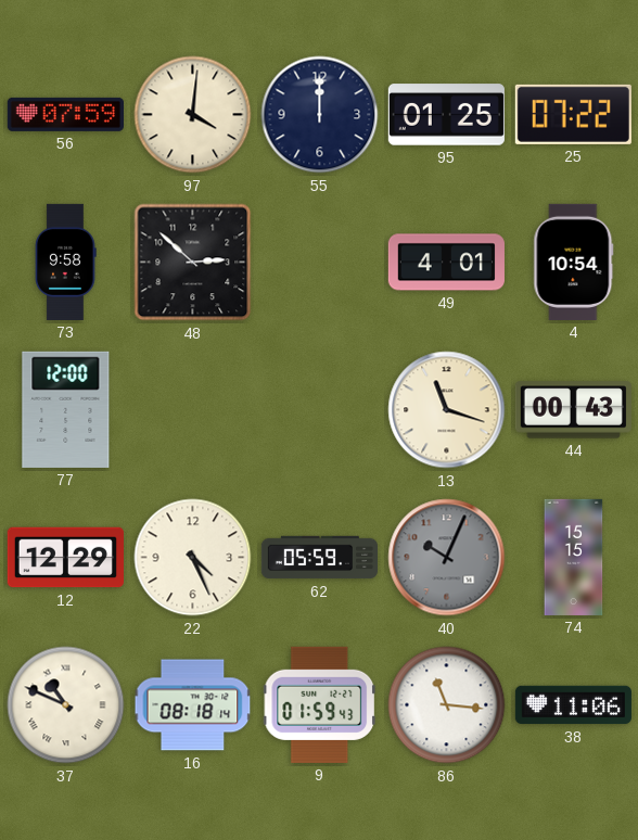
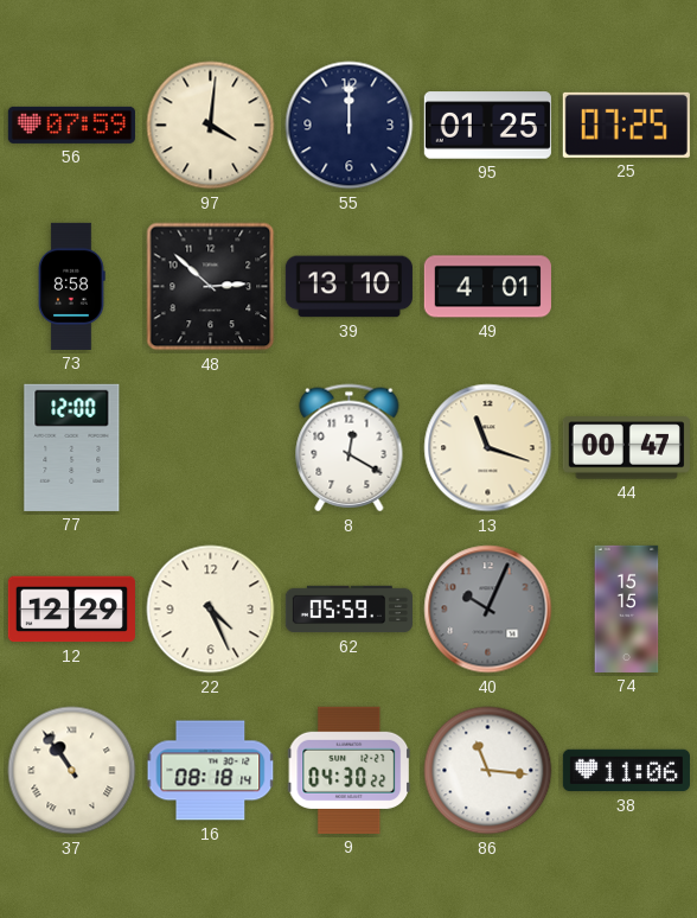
25: 07:22 -> 07:25
73: 9:58 -> 8:58
39: none -> 13:10
4: 10:54 -> none
8: none -> 12:20
44: 00:43 -> 00:47
37: 10:49 -> 10:54
9: 01:59 -> 04:30
